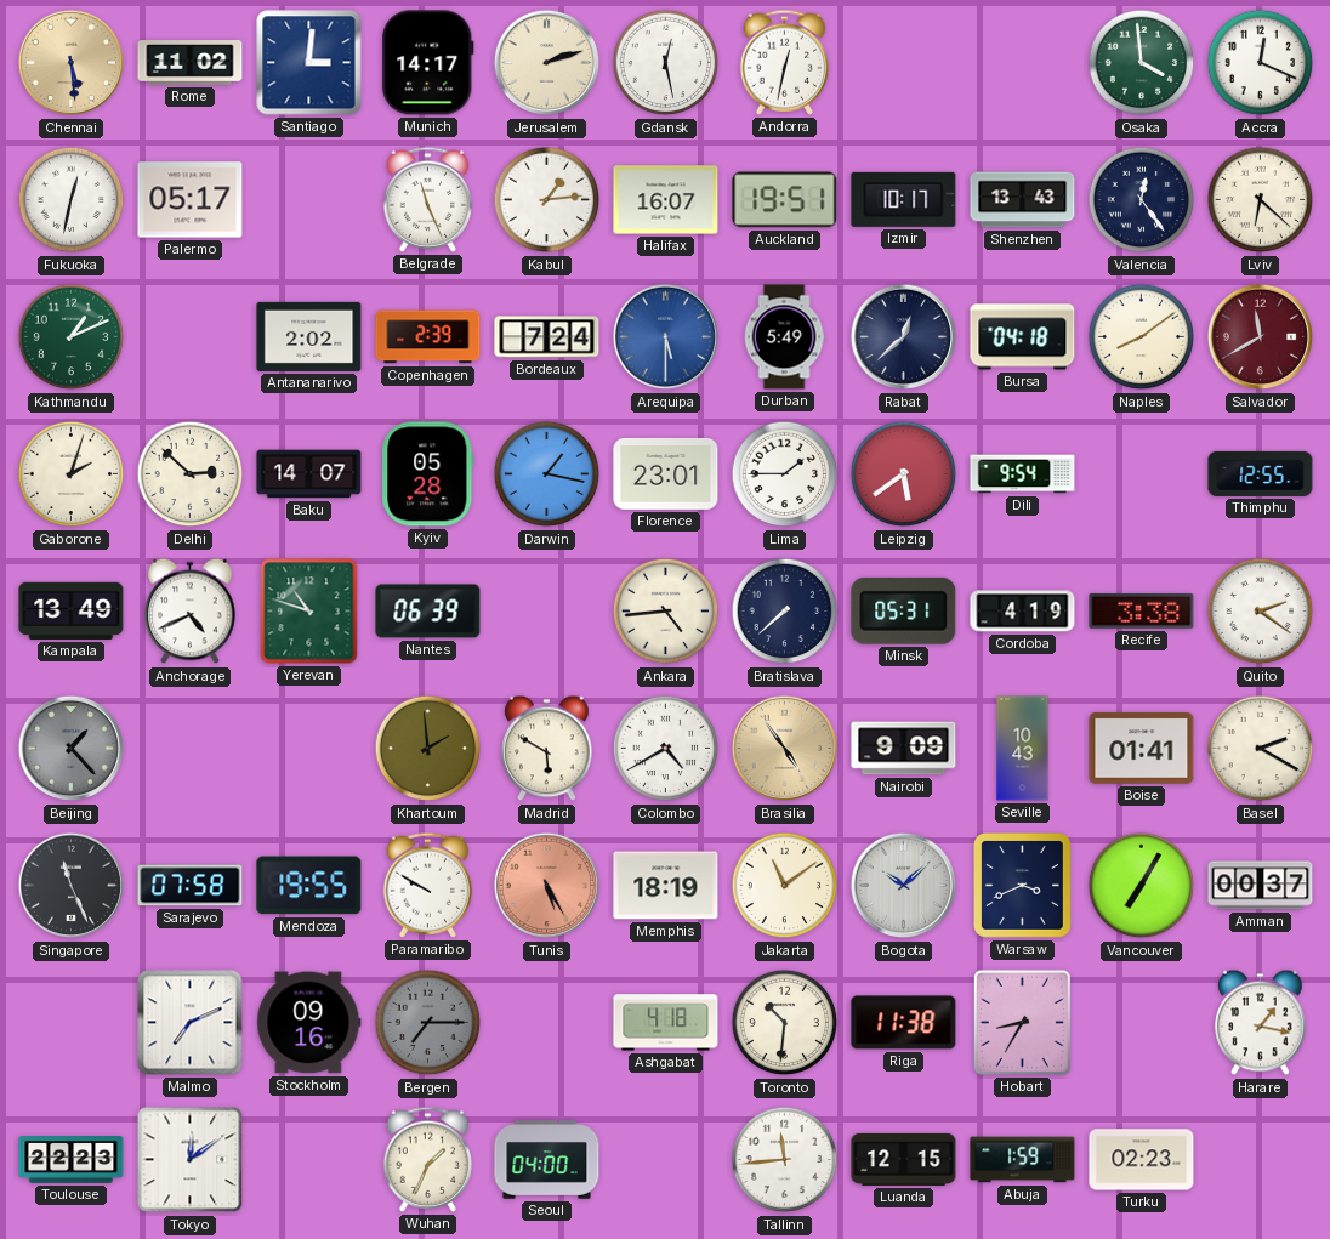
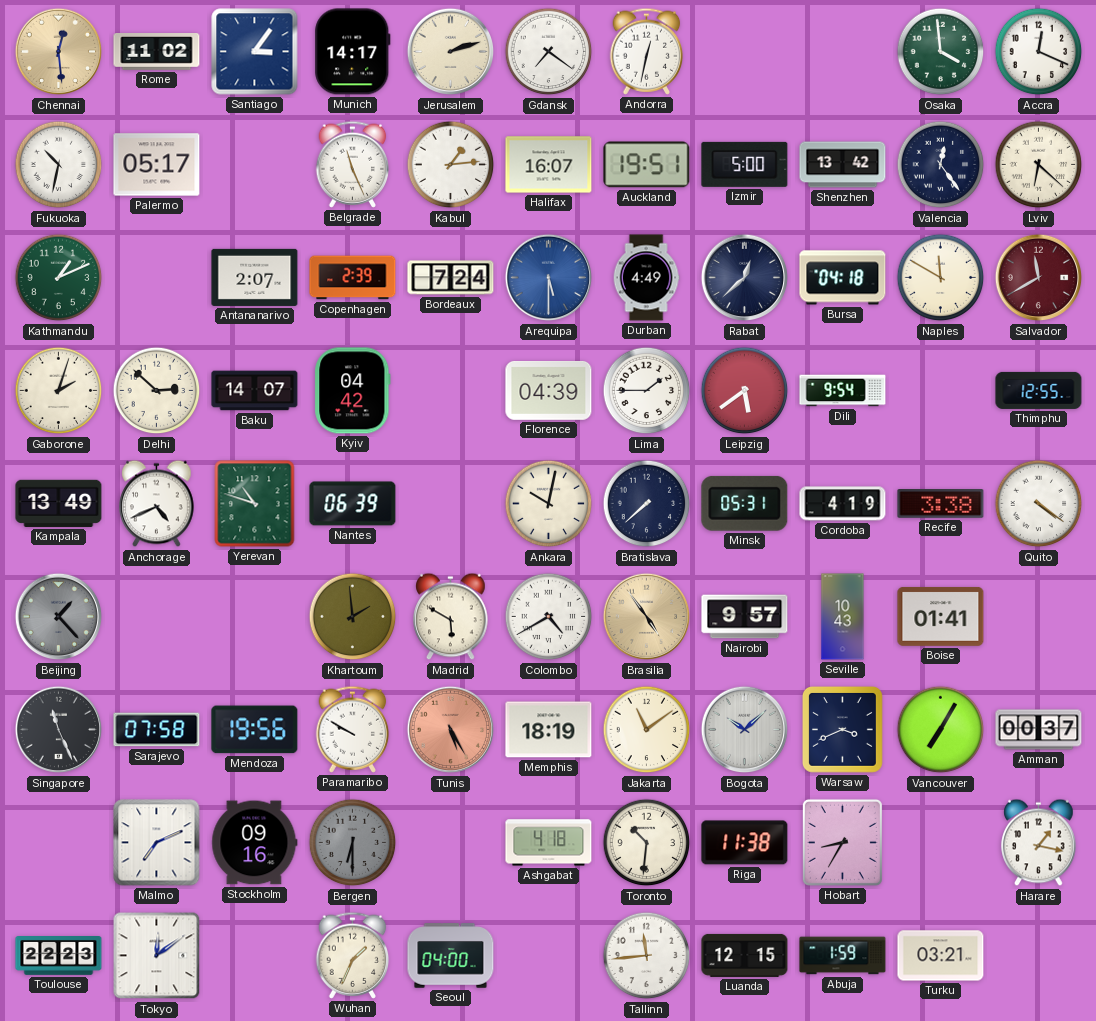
Chennai: 5:29 -> 12:29
Santiago: 3:01 -> 3:06
Gdansk: 12:28 -> 7:21
Fukuoka: 12:32 -> 10:32
Izmir: 10:17 -> 5:00
Shenzhen: 13:43 -> 13:42
Antananarivo: 2:02 -> 2:07
Durban: 5:49 -> 4:49
Naples: 8:09 -> 11:50
Kyiv: 05:28 -> 04:42
Darwin: 1:17 -> none
Florence: 23:01 -> 04:39
Ankara: 4:44 -> 10:02
Quito: 2:21 -> 4:21
Nairobi: 9:09 -> 9:57
Basel: 2:20 -> none
Mendoza: 19:55 -> 19:56
Bergen: 7:15 -> 6:30
Turku: 02:23 -> 03:21
